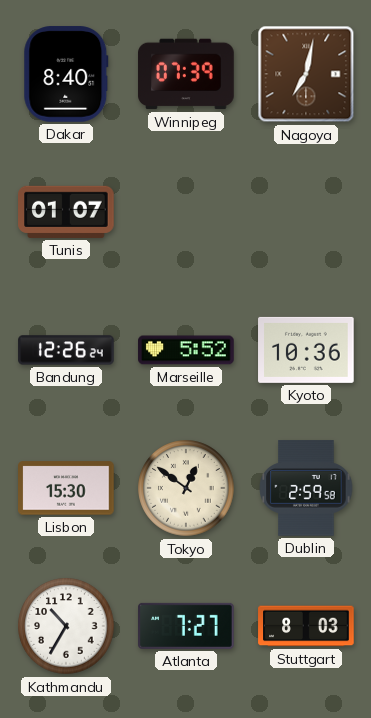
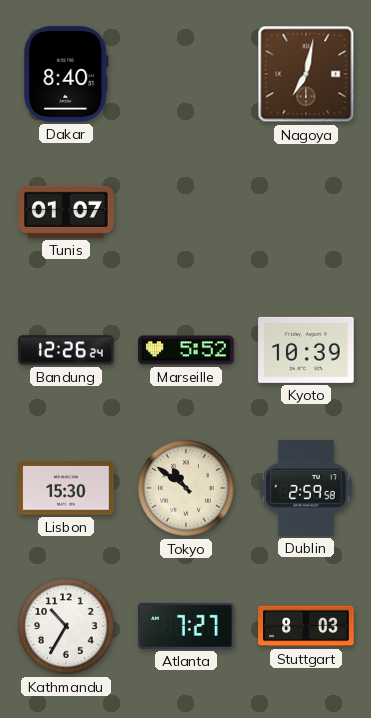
Winnipeg: 07:39 -> none
Kyoto: 10:36 -> 10:39
Tokyo: 12:51 -> 10:51
